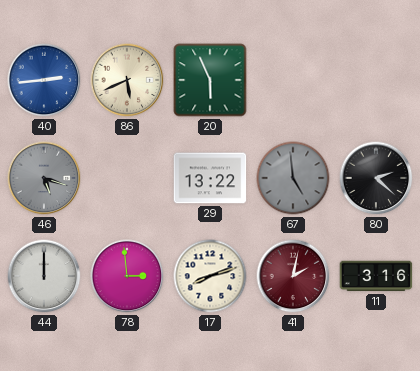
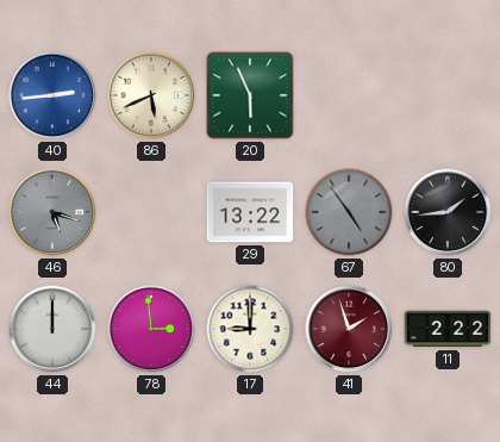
67: 4:59 -> 4:54
80: 2:22 -> 1:44
17: 8:12 -> 9:00
41: 2:02 -> 1:57
11: 3:16 -> 2:22
